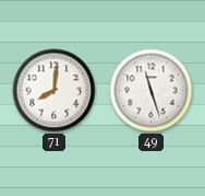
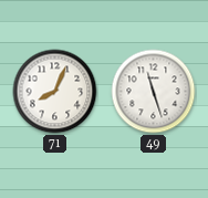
71: 8:01 -> 8:04
